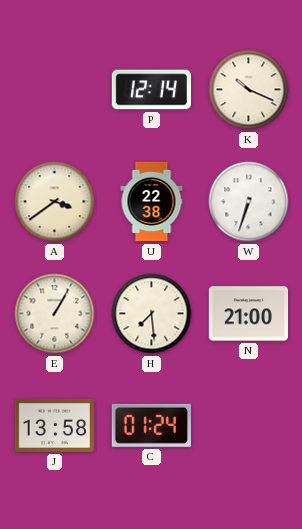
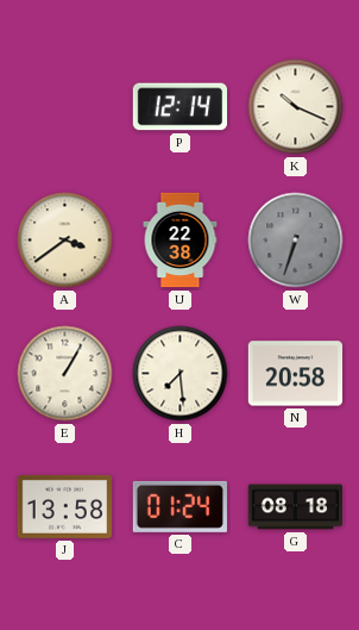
W dial: white -> grey
N: 21:00 -> 20:58
G: none -> 08:18
